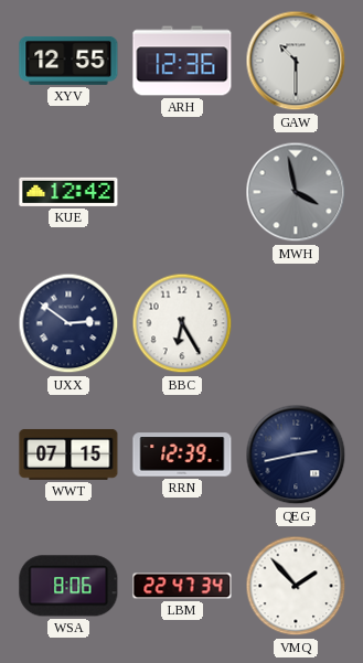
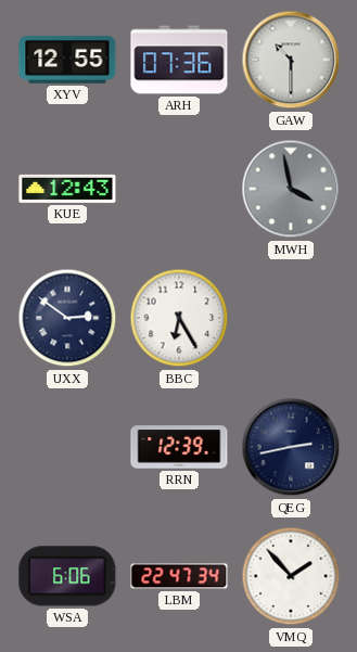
ARH: 12:36 -> 07:36
KUE: 12:42 -> 12:43
WWT: 07:15 -> none
WSA: 8:06 -> 6:06
